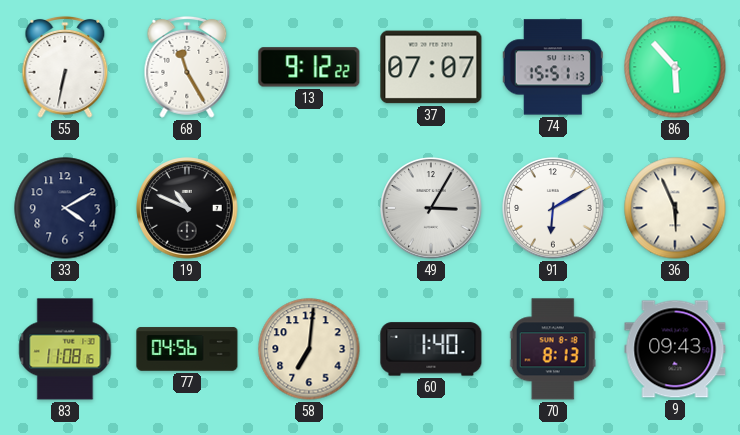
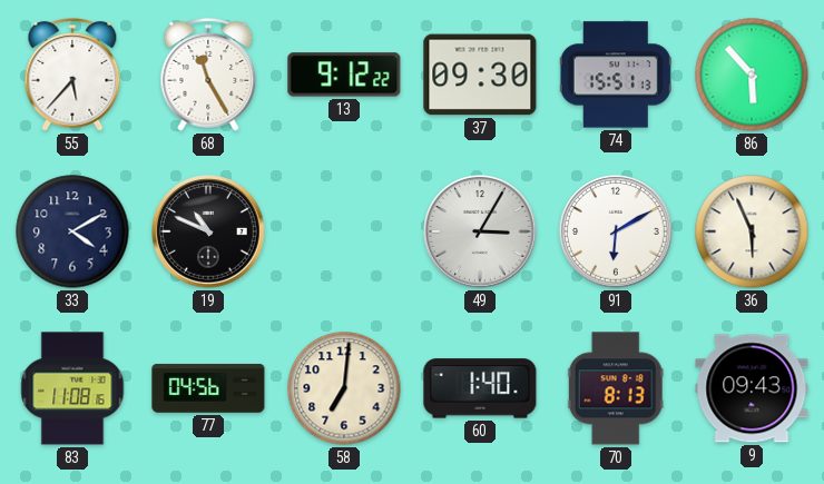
55: 6:32 -> 5:37
37: 07:07 -> 09:30
